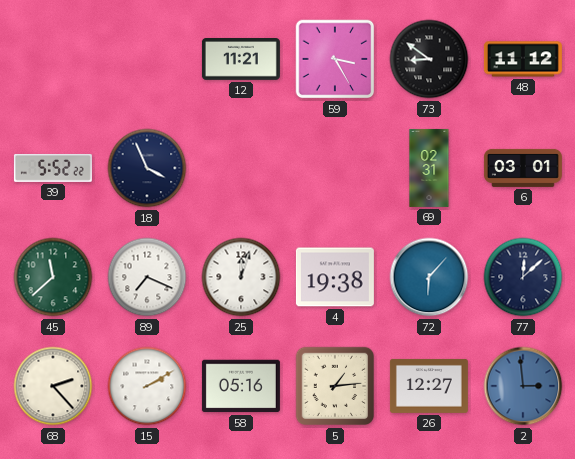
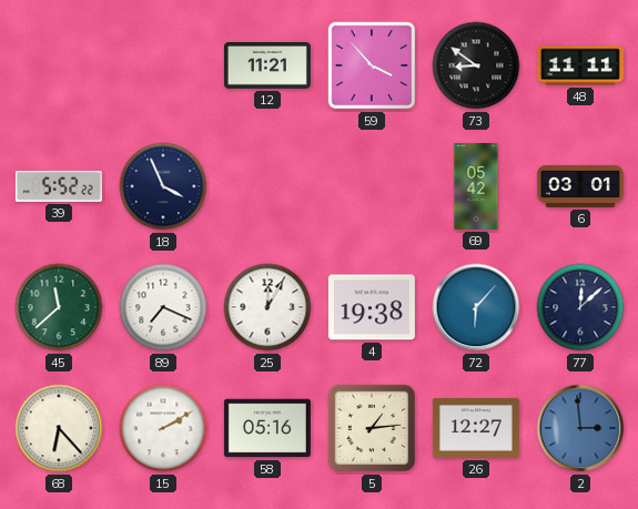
59: 3:25 -> 3:53
48: 11:12 -> 11:11
69: 02:31 -> 05:42
25: 12:03 -> 12:05
68: 2:23 -> 6:23
